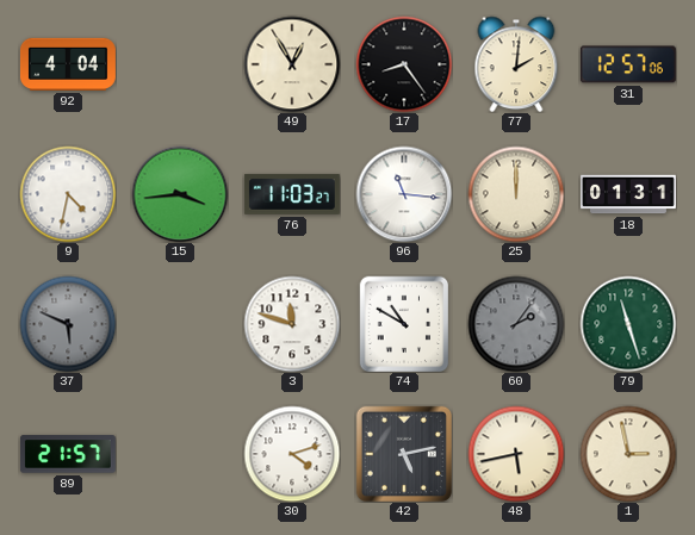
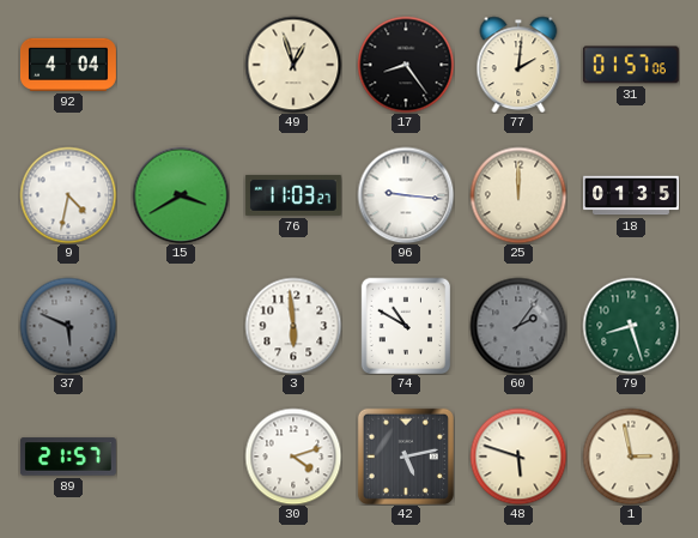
49: 12:55 -> 12:57
31: 12:57 -> 01:57
15: 3:44 -> 3:40
96: 11:16 -> 9:16
18: 01:31 -> 01:35
3: 11:48 -> 5:59
79: 11:27 -> 8:27
48: 5:43 -> 5:48
